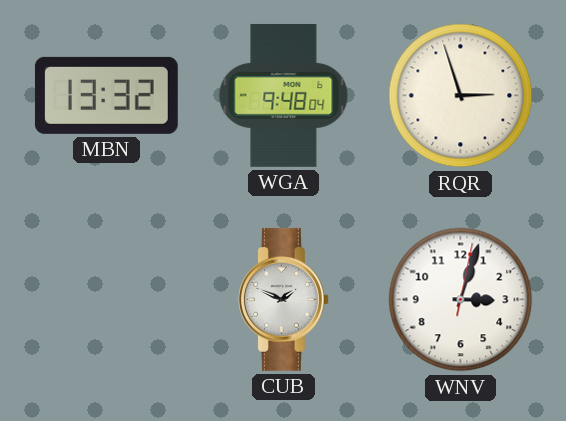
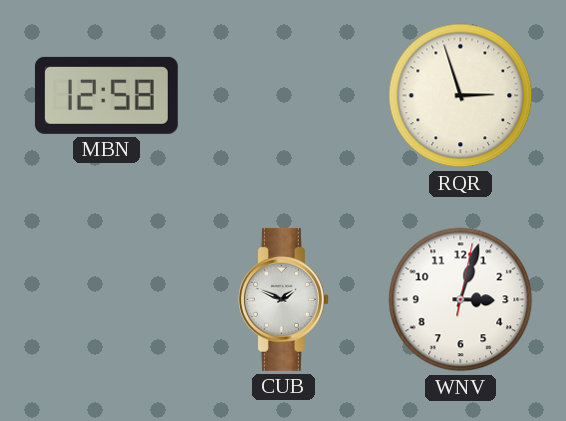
MBN: 13:32 -> 12:58
WGA: 9:48 -> none
